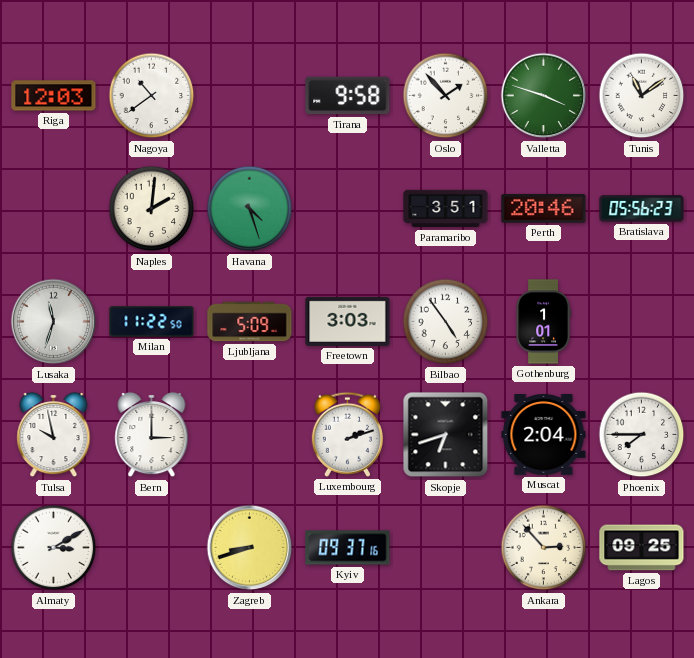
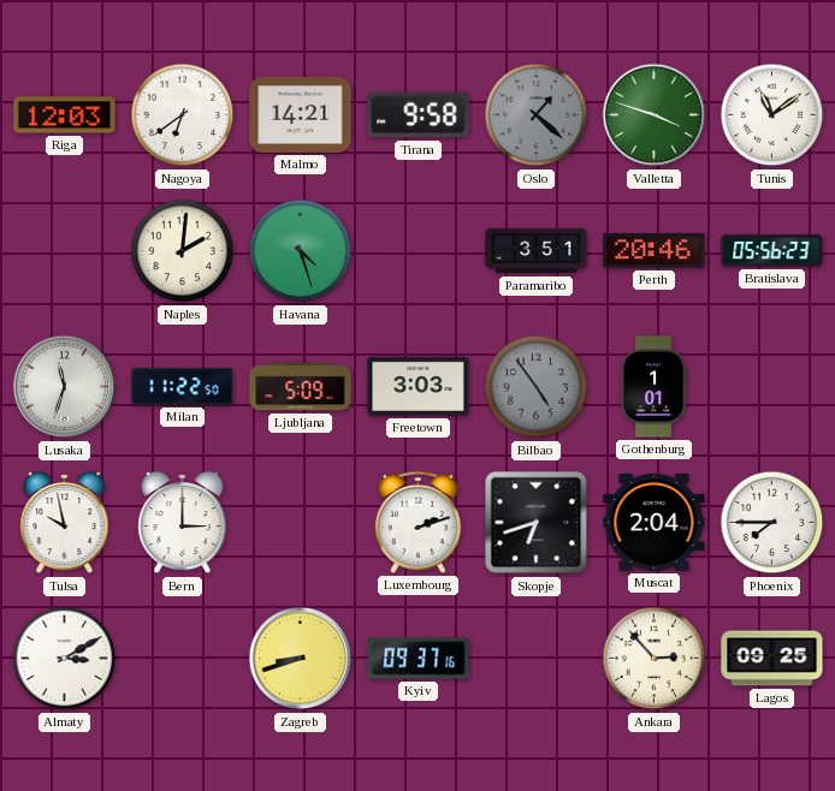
Nagoya: 10:39 -> 6:39
Malmo: none -> 14:21
Oslo: 1:53 -> 1:22
Oslo dial: white -> grey
Bilbao dial: white -> grey
